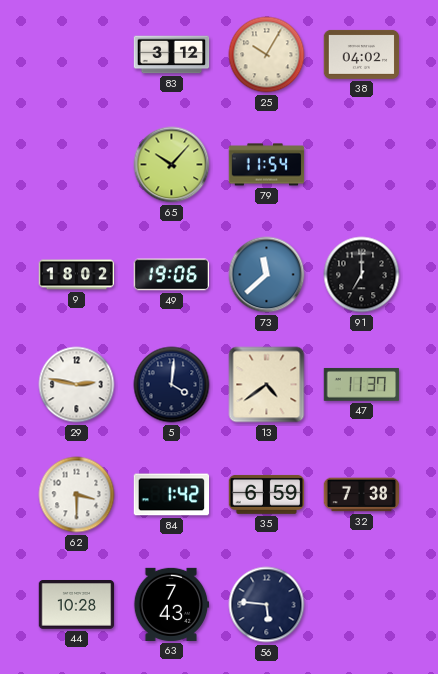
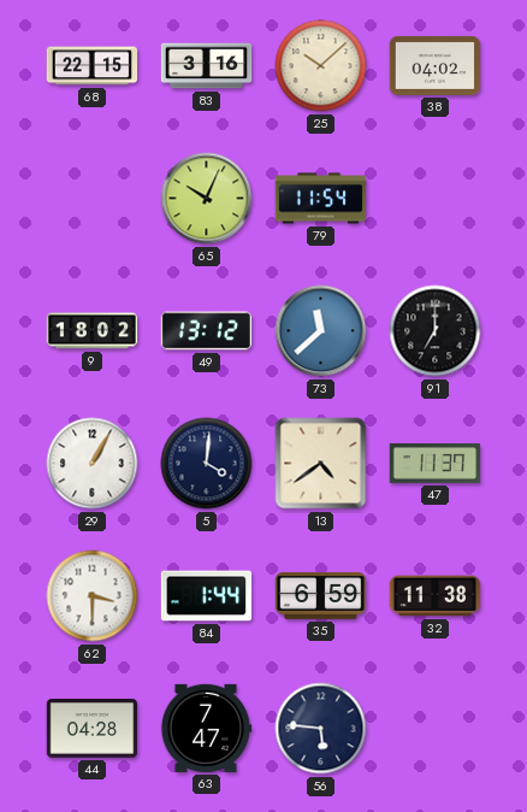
68: none -> 22:15
83: 3:12 -> 3:16
25: 10:05 -> 10:08
65: 10:07 -> 10:04
49: 19:06 -> 13:12
29: 2:47 -> 1:05
84: 1:42 -> 1:44
32: 7:38 -> 11:38
44: 10:28 -> 04:28
63: 7:43 -> 7:47
